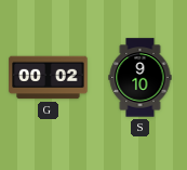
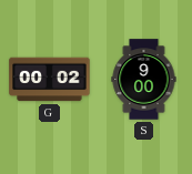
S: 9:10 -> 9:00
